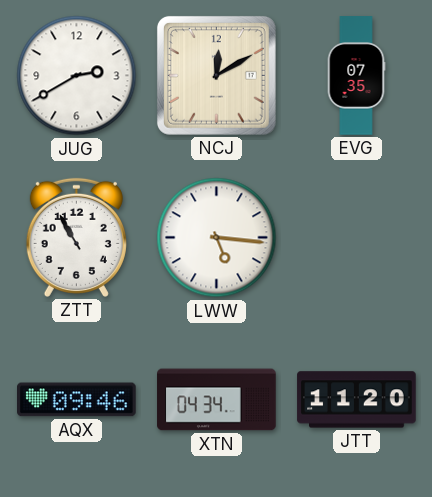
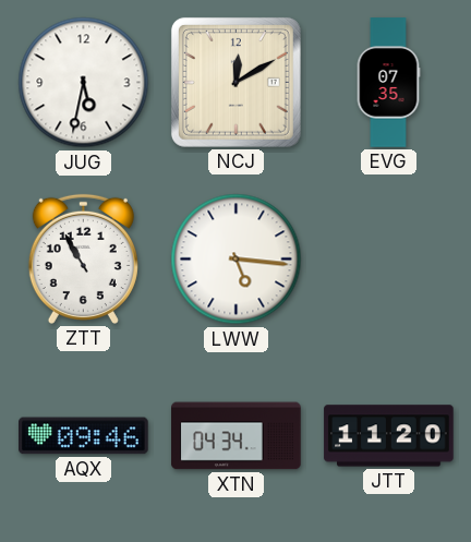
JUG: 2:40 -> 5:32
